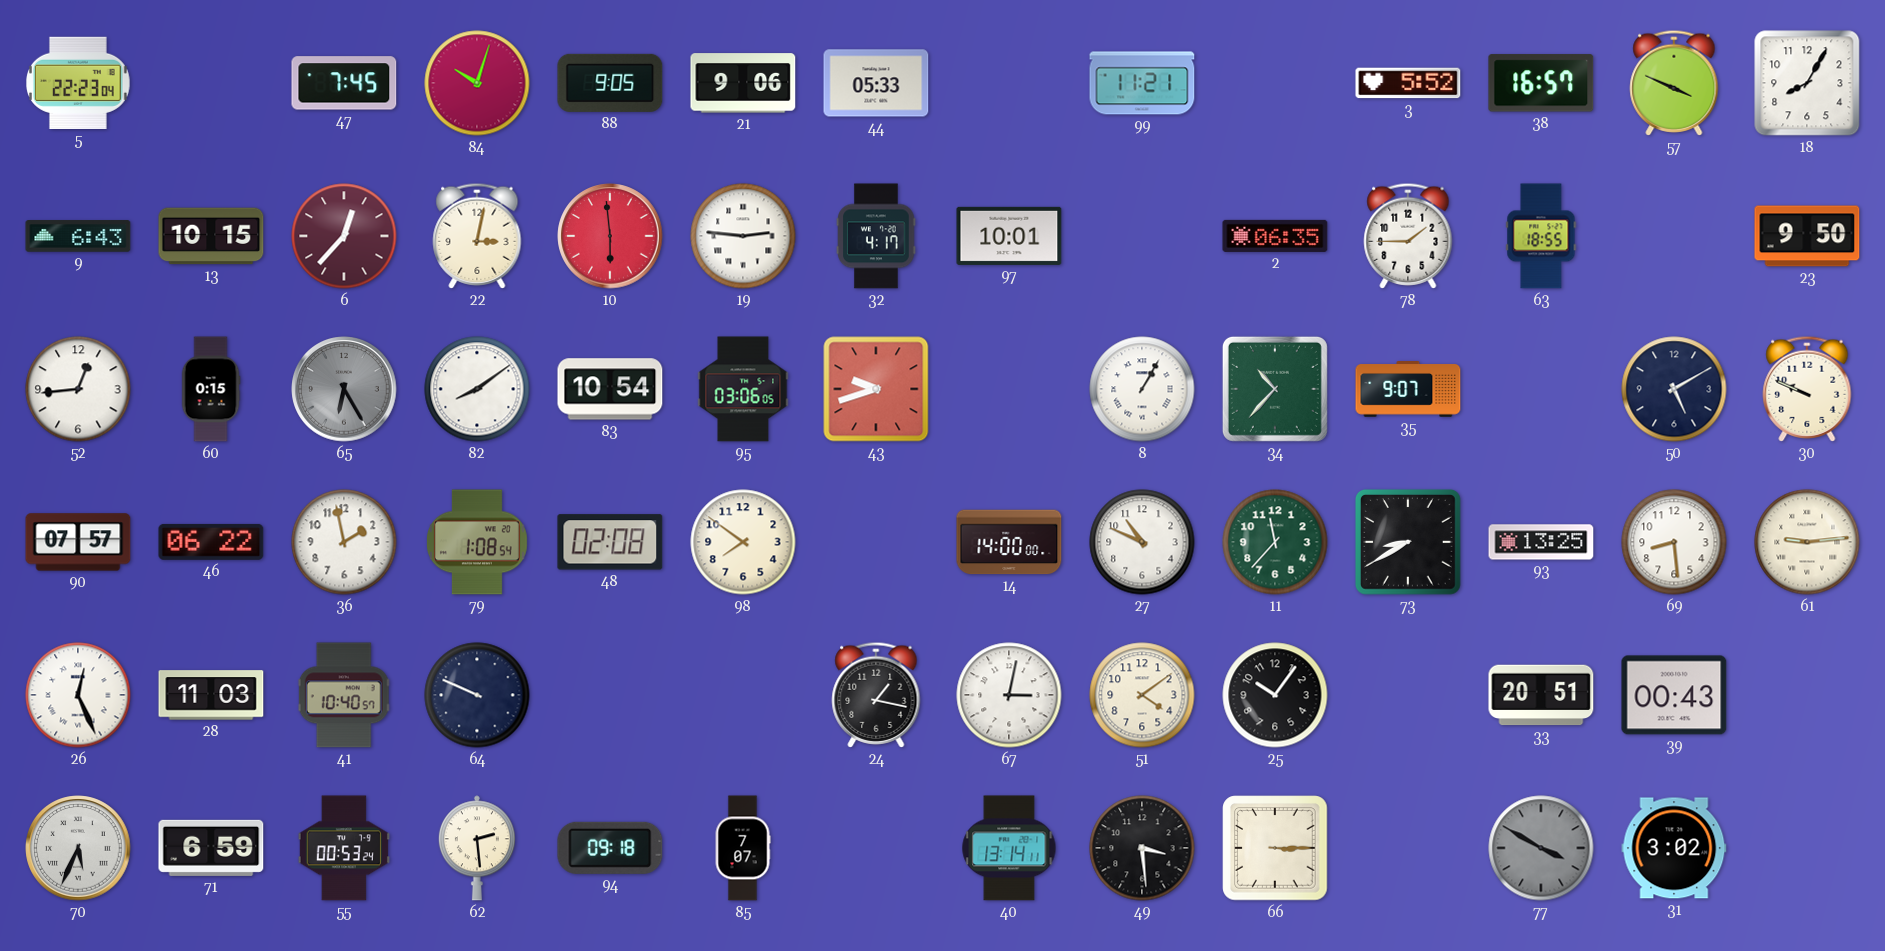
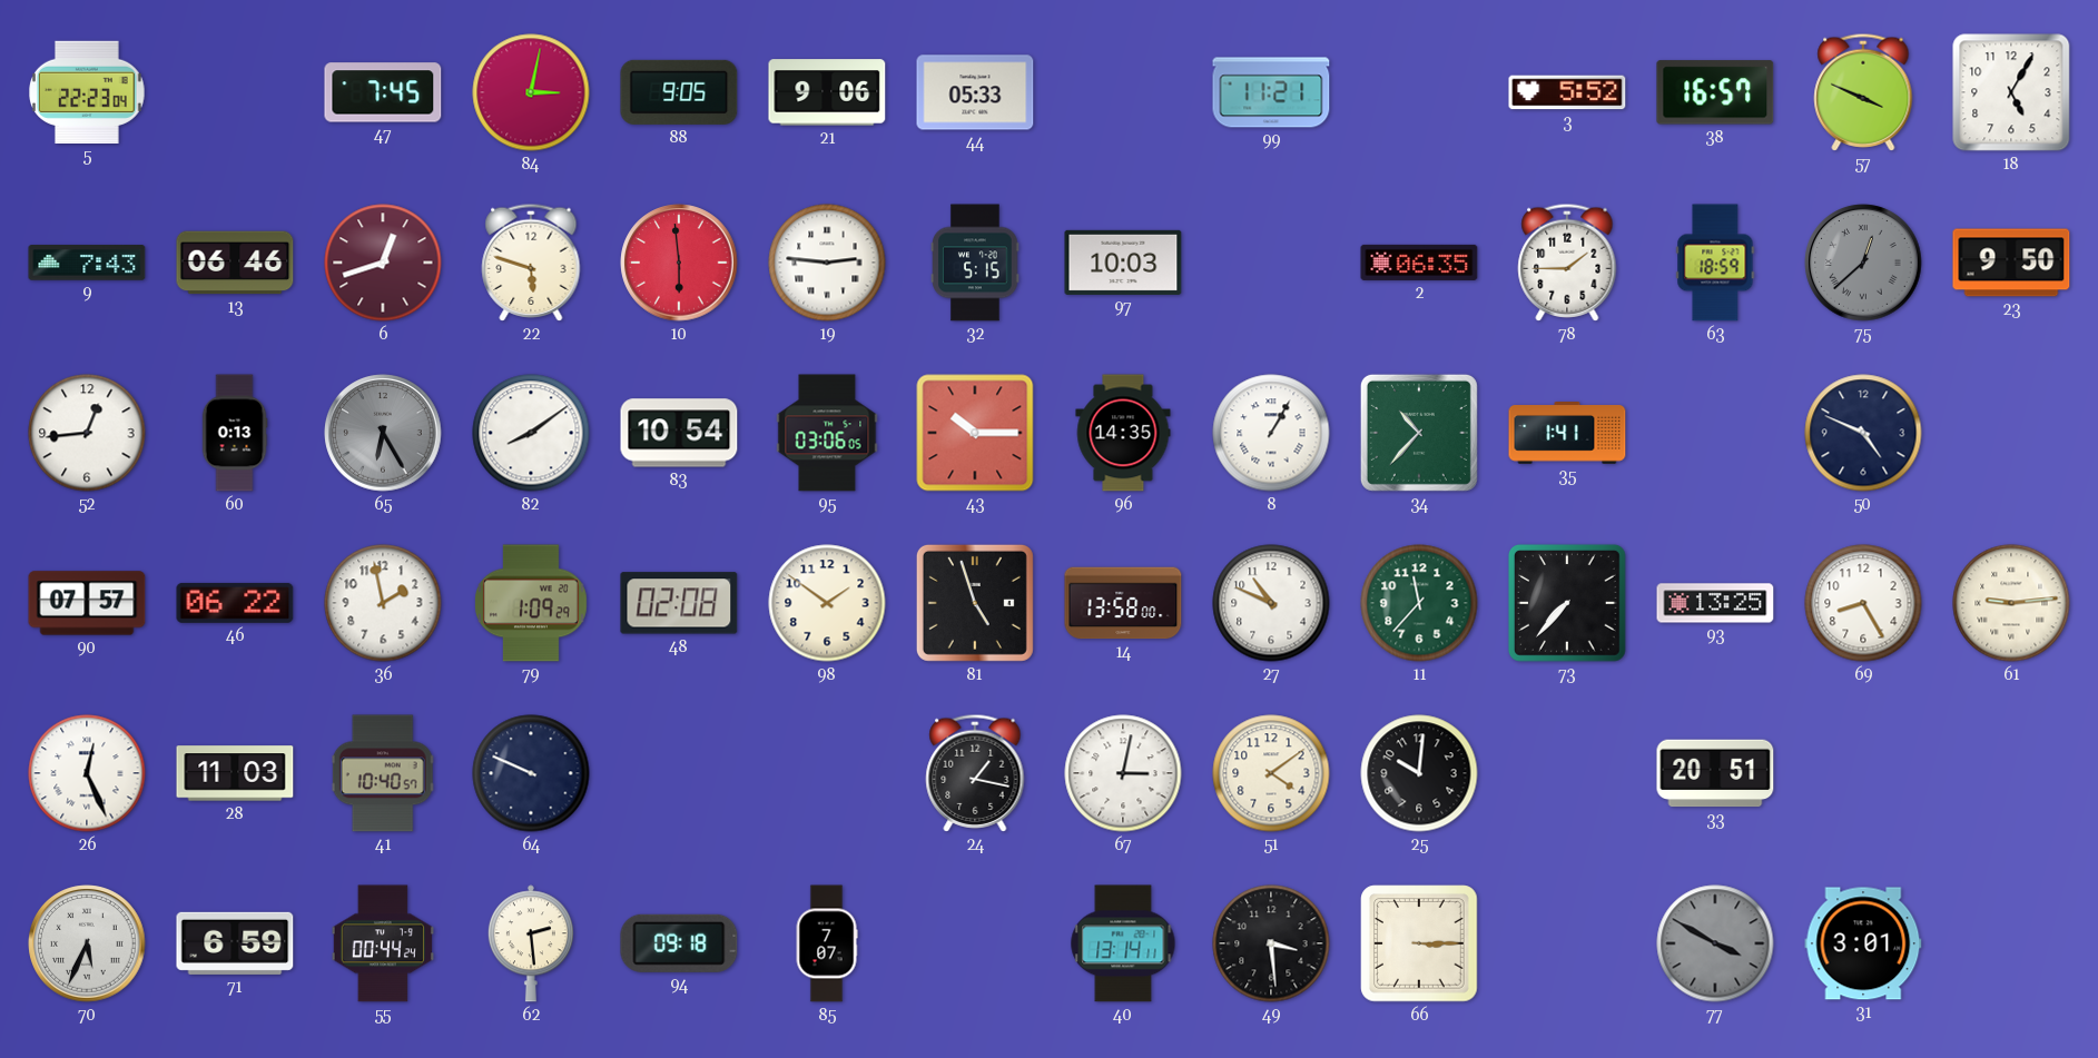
84: 10:03 -> 3:02
18: 8:05 -> 5:05
9: 6:43 -> 7:43
13: 10:15 -> 06:46
6: 12:37 -> 12:42
22: 3:02 -> 5:48
32: 4:17 -> 5:15
97: 10:01 -> 10:03
63: 18:55 -> 18:59
75: none -> 12:38
60: 0:15 -> 0:13
43: 9:42 -> 10:15
96: none -> 14:35
35: 9:07 -> 1:41
50: 5:10 -> 4:49
30: 9:49 -> none
79: 1:08 -> 1:09
98: 7:51 -> 1:51
81: none -> 4:57
14: 14:00 -> 13:58
73: 8:40 -> 7:37
69: 8:29 -> 8:25
25: 10:06 -> 10:01
39: 00:43 -> none
55: 00:53 -> 00:44
31: 3:02 -> 3:01
